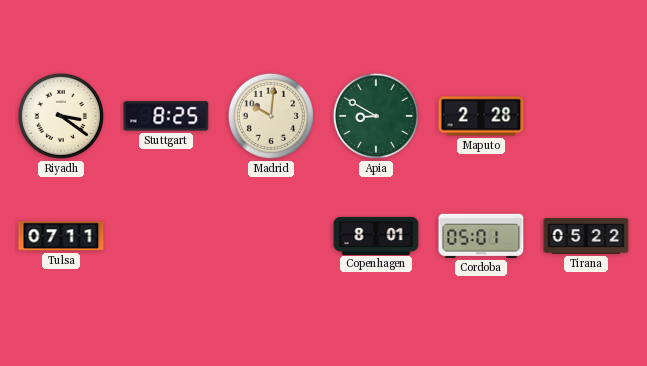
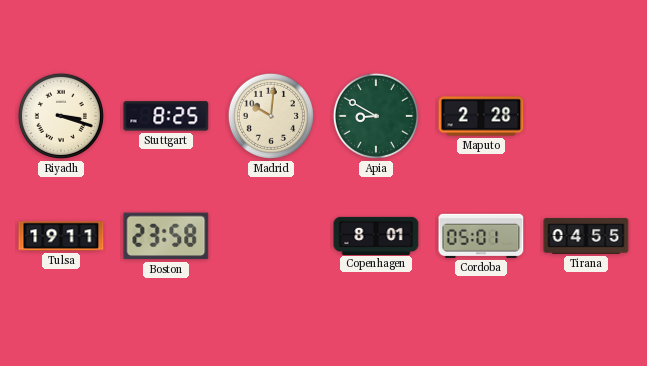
Riyadh: 3:21 -> 3:18
Tulsa: 07:11 -> 19:11
Boston: none -> 23:58
Tirana: 05:22 -> 04:55
